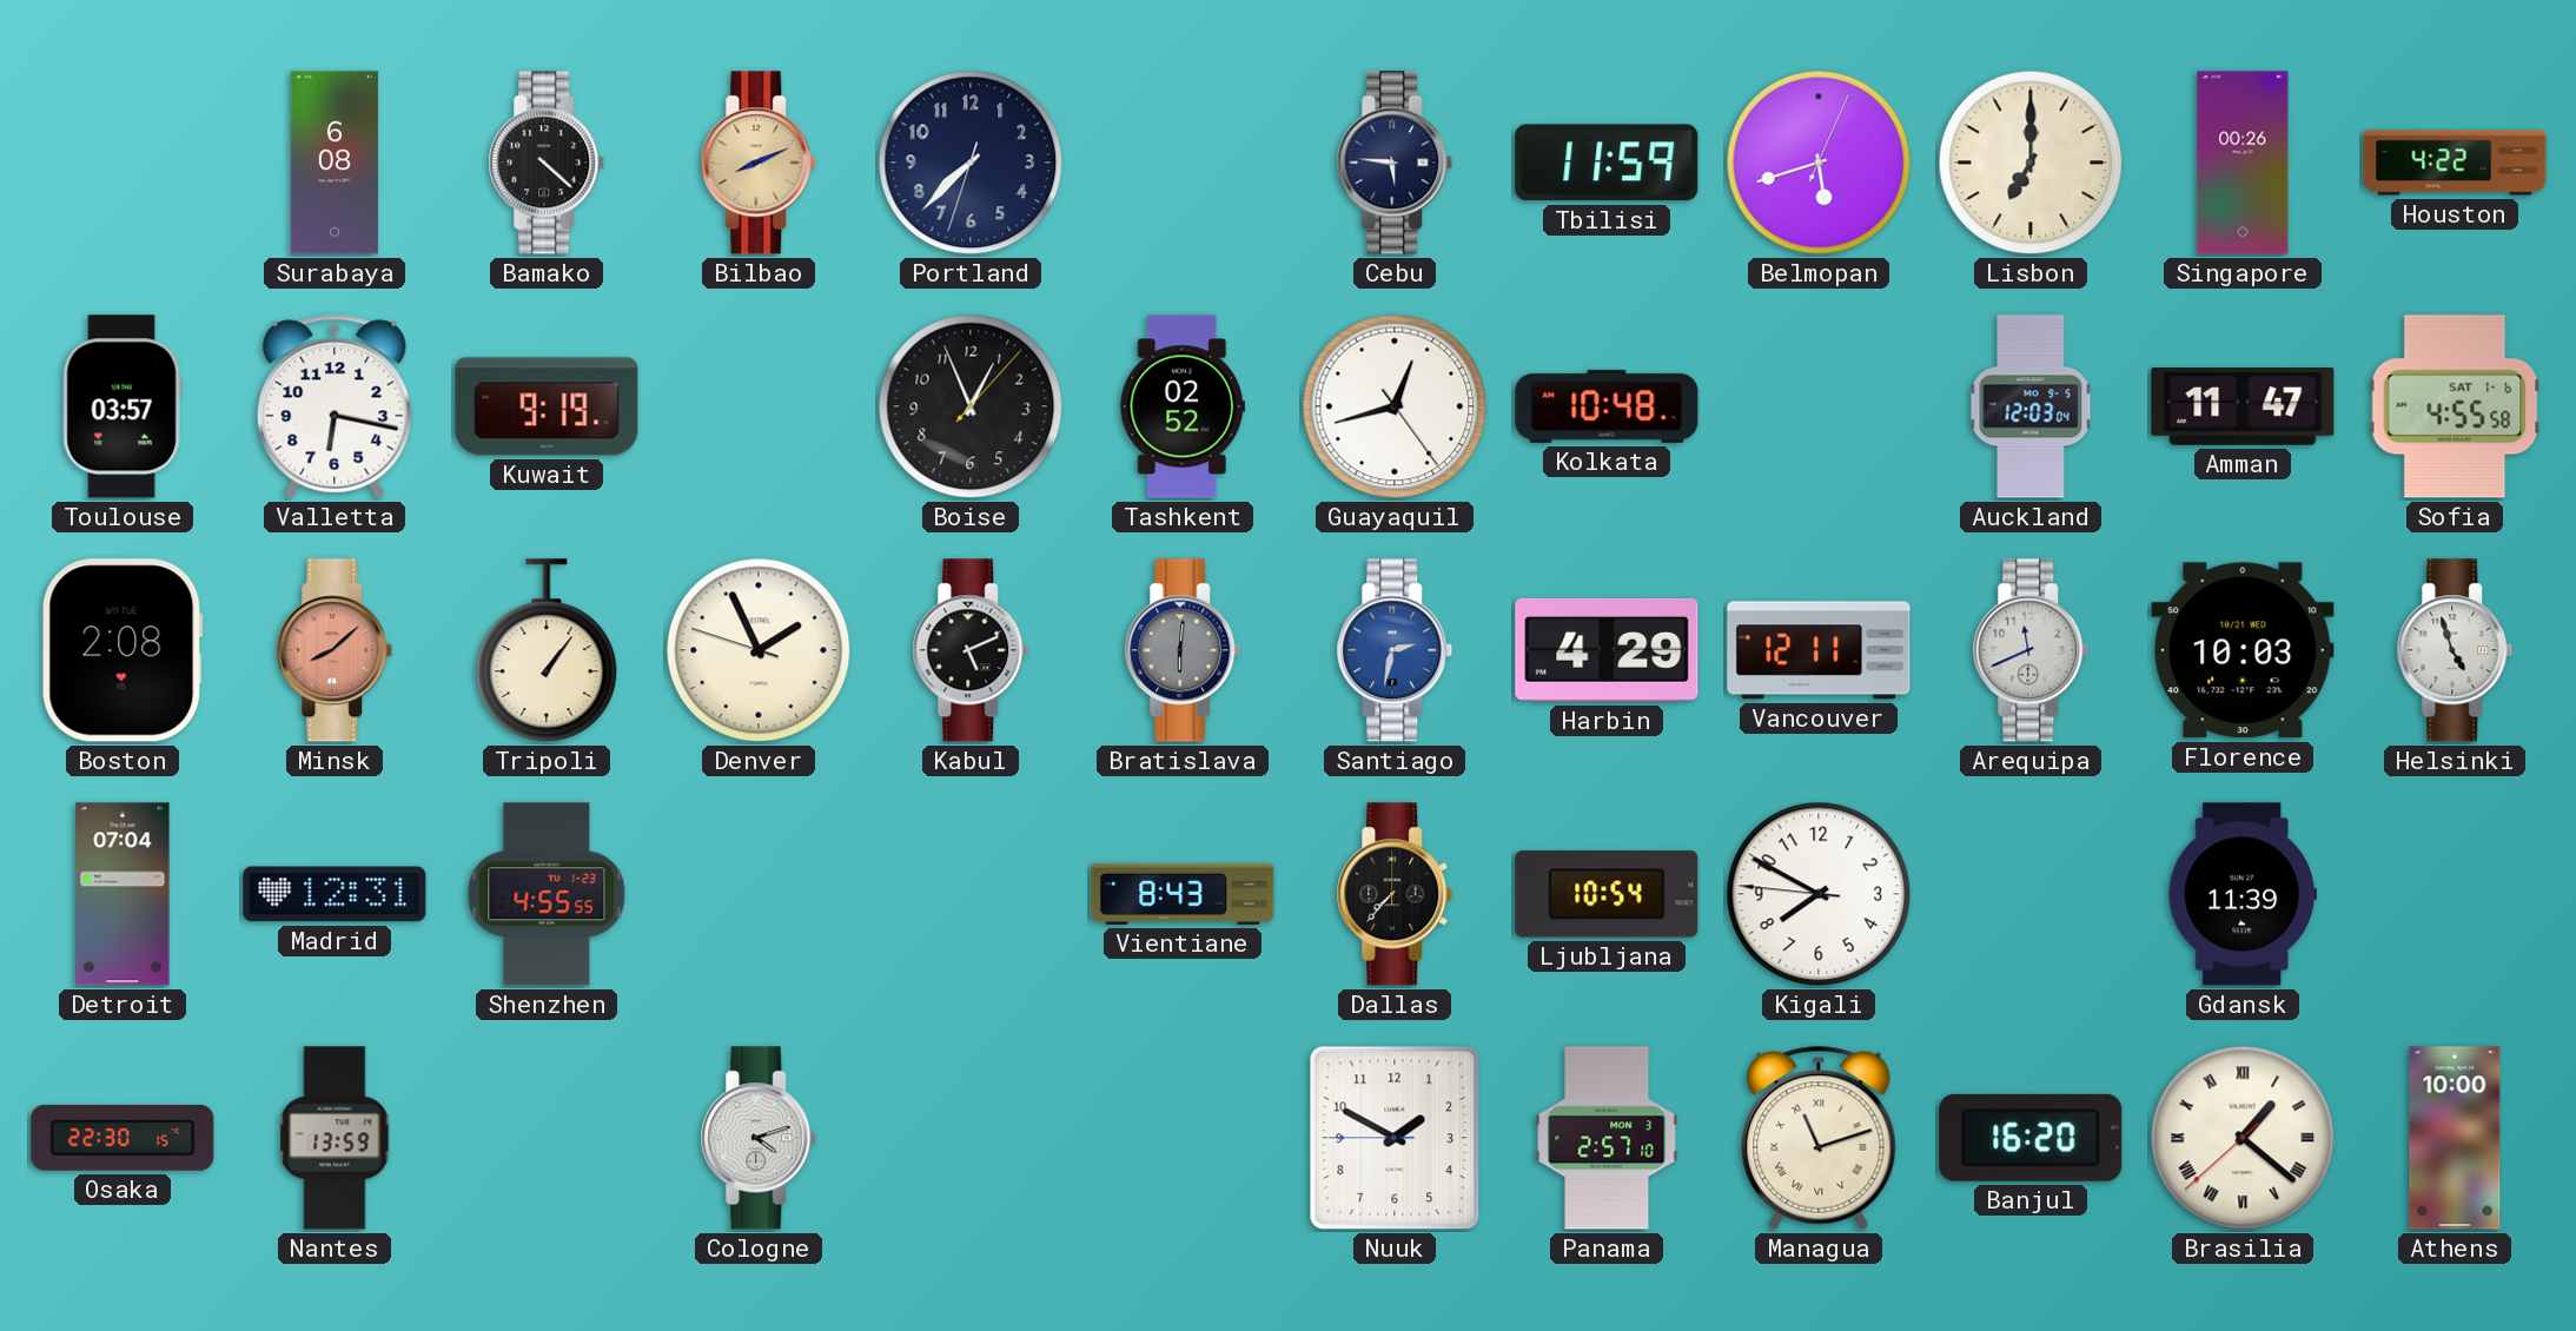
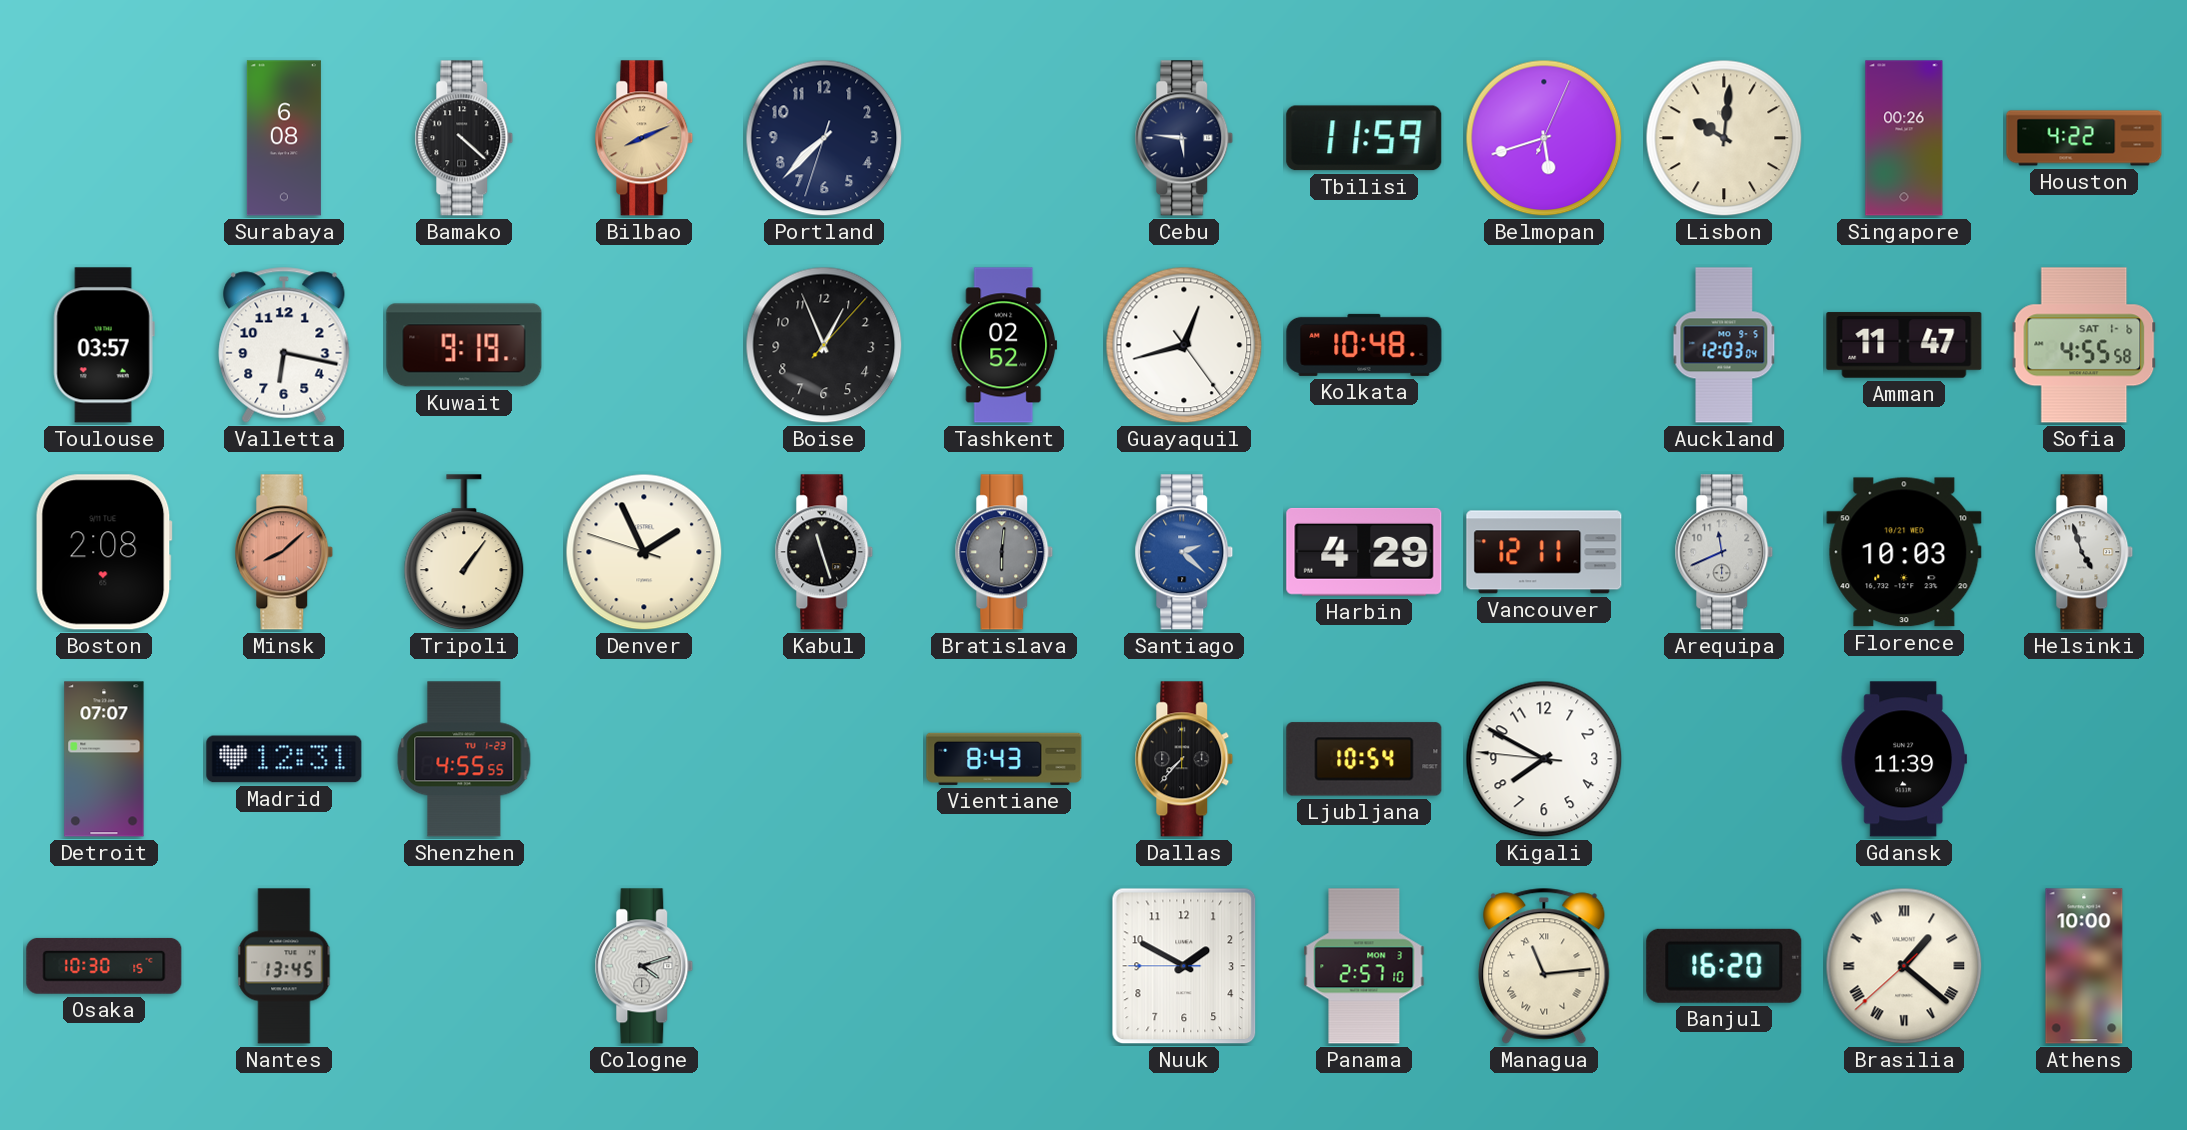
Lisbon: 7:00 -> 10:01
Kabul: 5:11 -> 11:27
Santiago: 2:32 -> 2:22
Detroit: 07:04 -> 07:07
Osaka: 22:30 -> 10:30
Nantes: 13:59 -> 13:45
Managua: 11:12 -> 11:14
